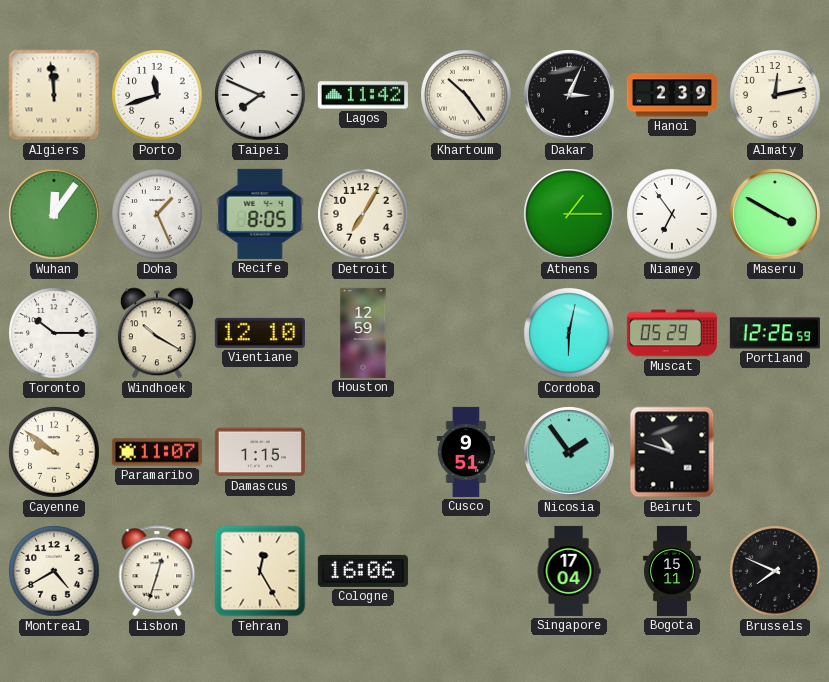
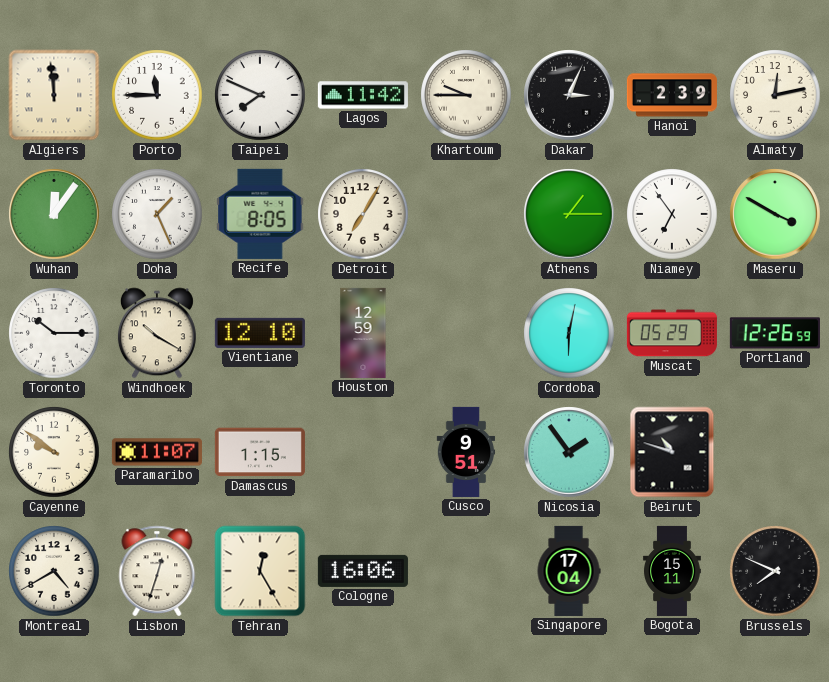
Porto: 11:42 -> 11:45
Khartoum: 10:24 -> 9:45
